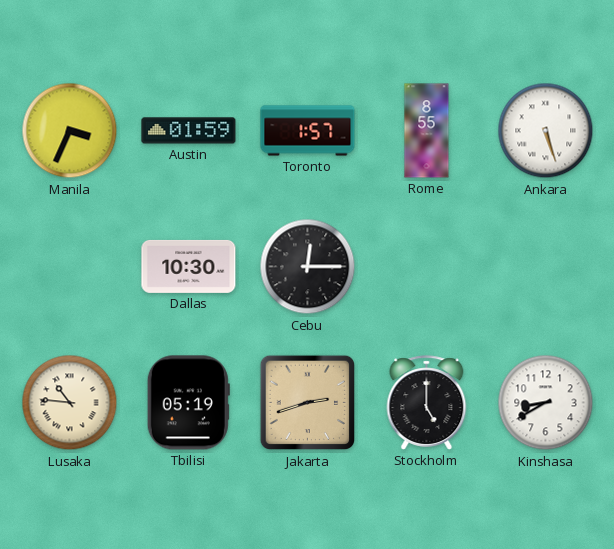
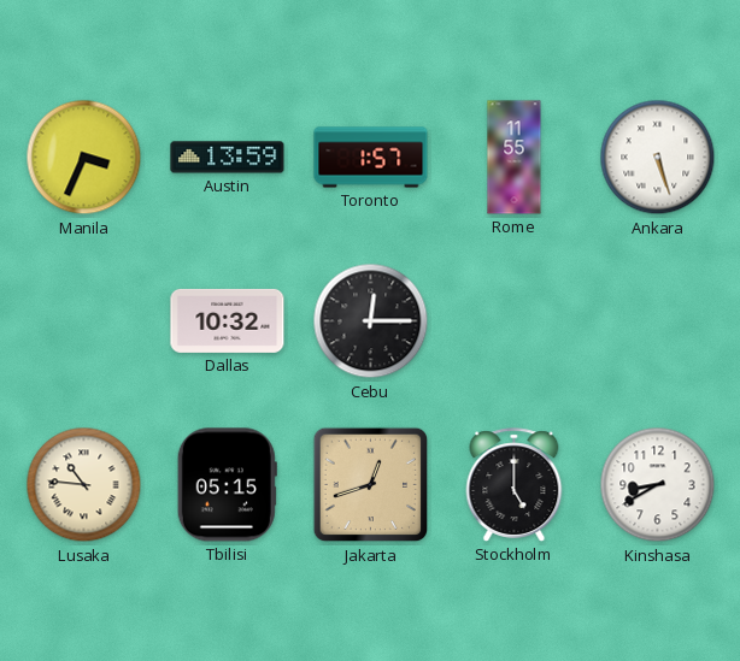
Austin: 01:59 -> 13:59
Rome: 8:55 -> 11:55
Dallas: 10:30 -> 10:32
Tbilisi: 05:19 -> 05:15
Jakarta: 2:42 -> 12:42
